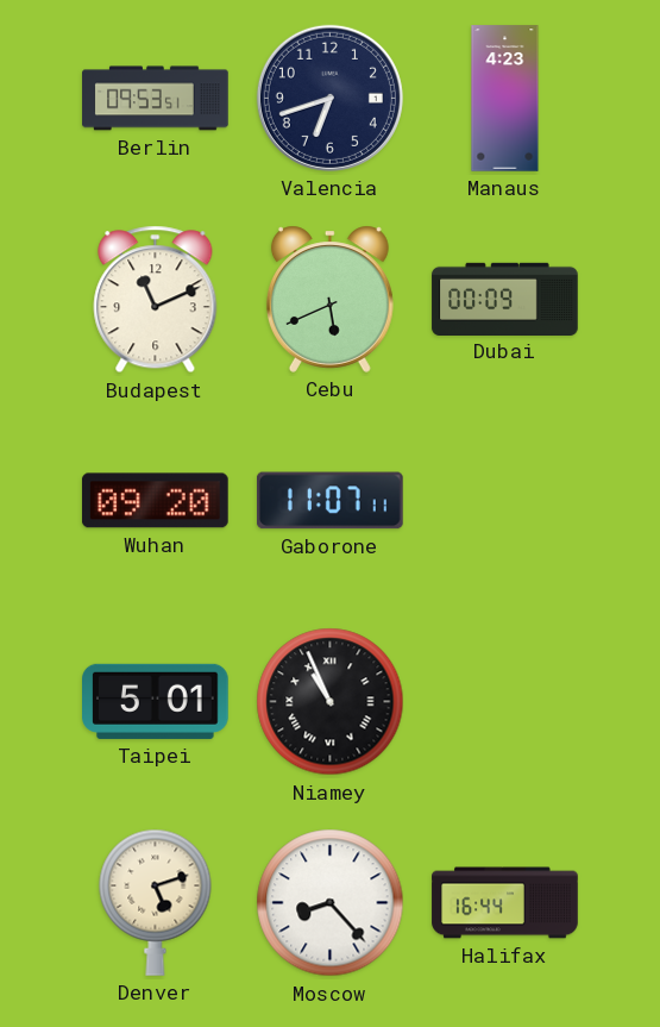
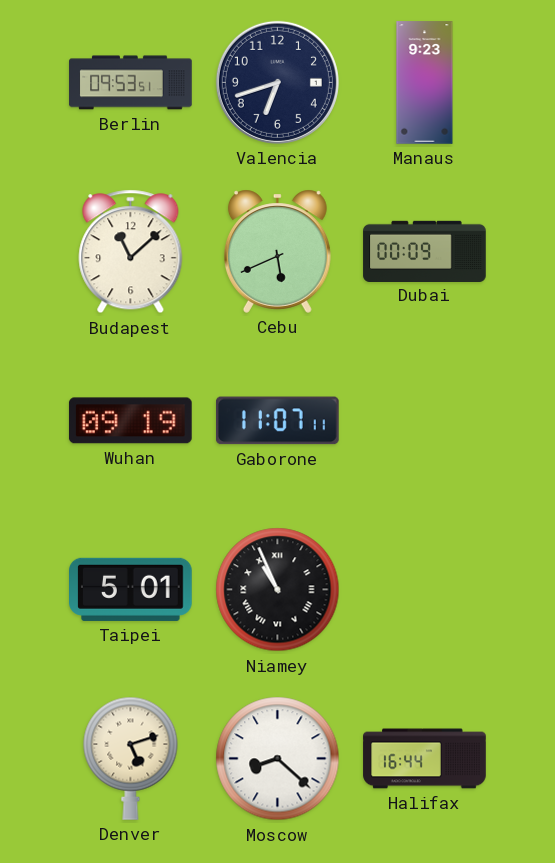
Manaus: 4:23 -> 9:23
Budapest: 11:11 -> 11:08
Wuhan: 09:20 -> 09:19
Moscow: 8:23 -> 8:22
